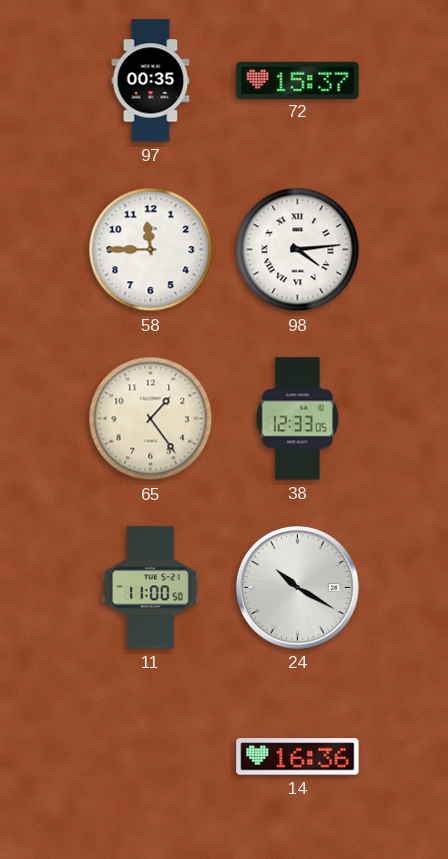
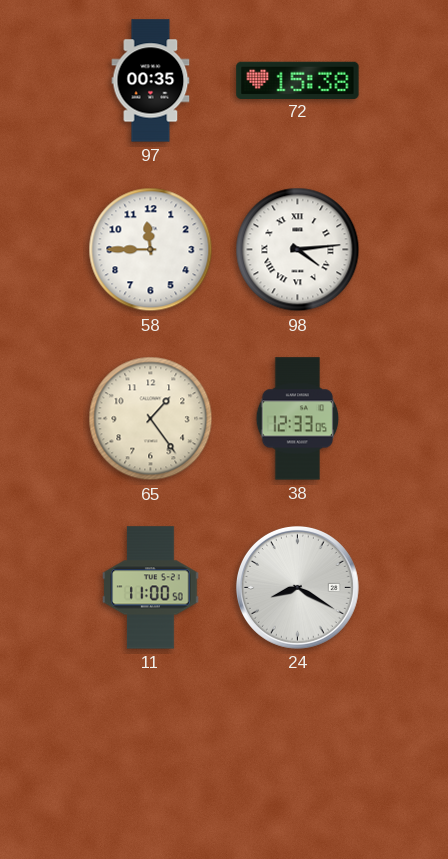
72: 15:37 -> 15:38
24: 10:20 -> 8:20
14: 16:36 -> none
